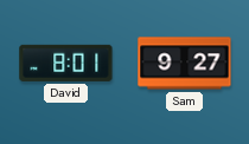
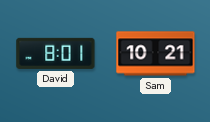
Sam: 9:27 -> 10:21
